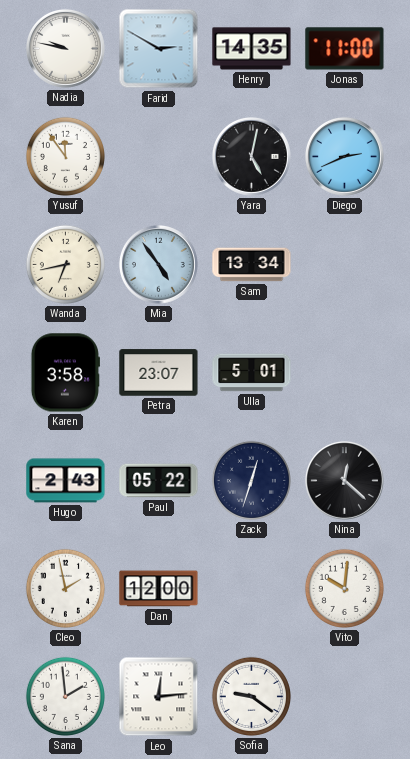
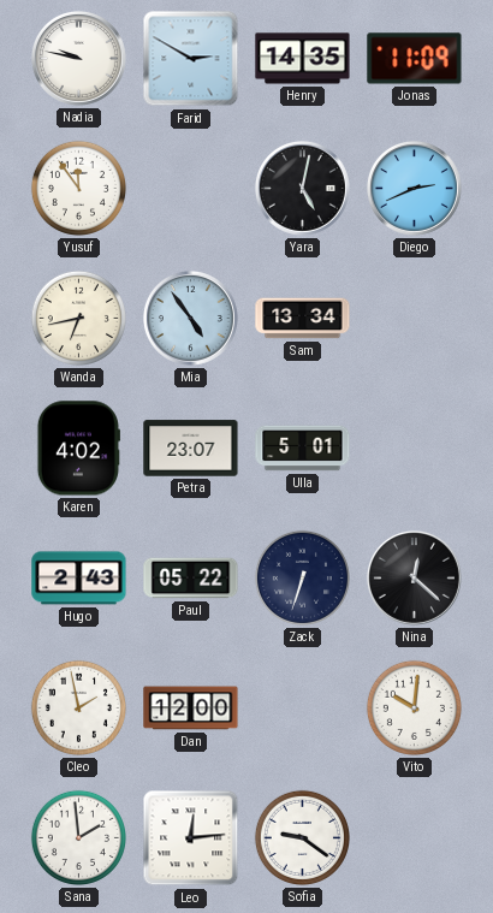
Jonas: 11:00 -> 11:09
Karen: 3:58 -> 4:02
Zack: 12:33 -> 6:33
